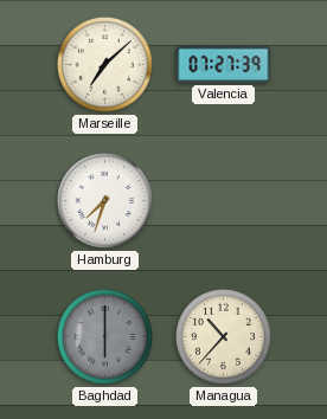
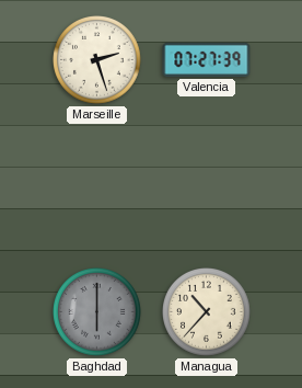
Marseille: 7:08 -> 2:27
Hamburg: 7:33 -> none
